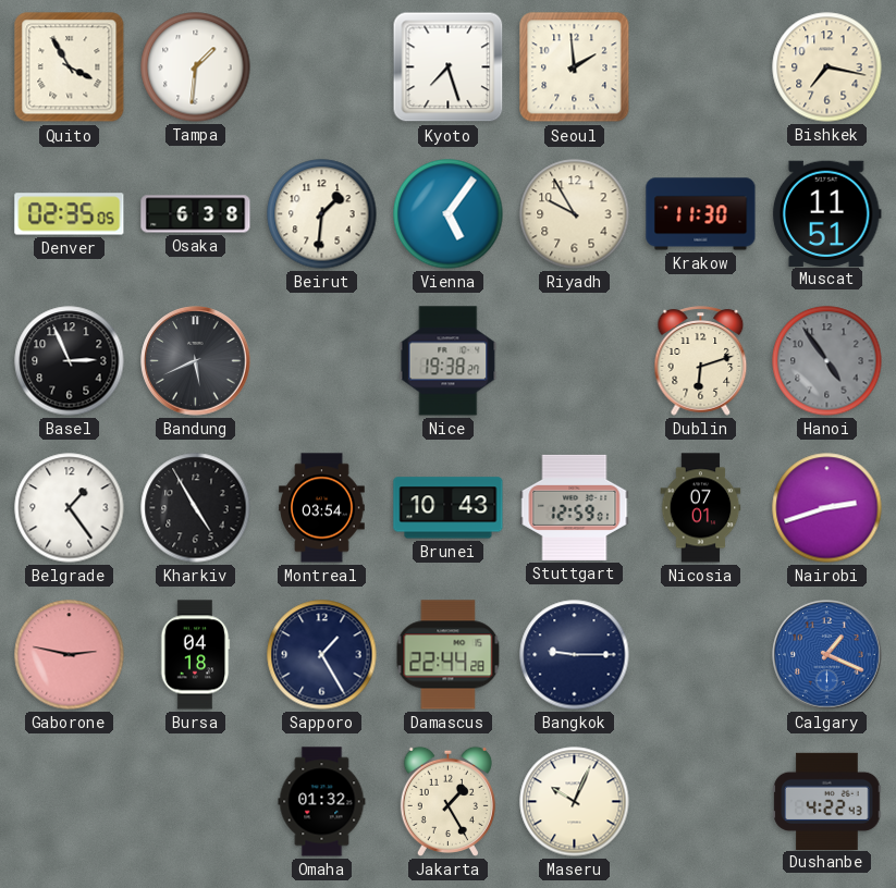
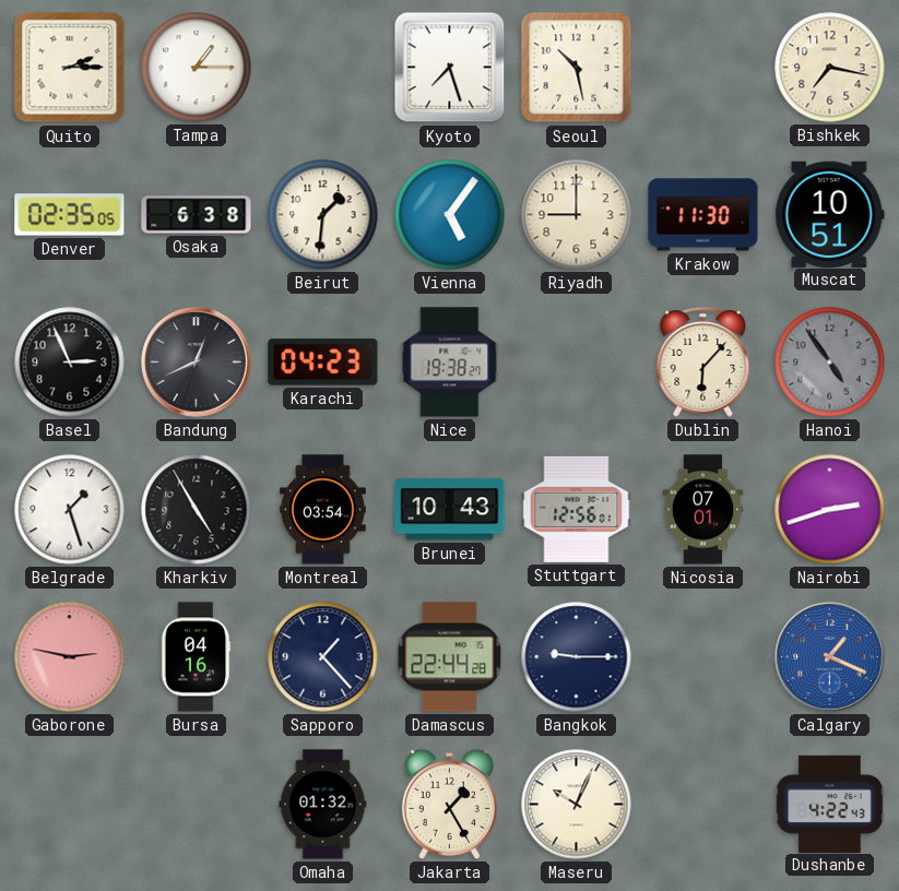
Quito: 3:55 -> 2:15
Tampa: 1:31 -> 1:15
Seoul: 1:59 -> 10:28
Riyadh: 9:55 -> 9:00
Muscat: 11:51 -> 10:51
Bandung: 5:41 -> 12:41
Karachi: none -> 04:23
Dublin: 6:12 -> 6:07
Belgrade: 1:24 -> 1:27
Stuttgart: 12:59 -> 12:56
Bursa: 04:18 -> 04:16
Sapporo: 1:25 -> 1:23
